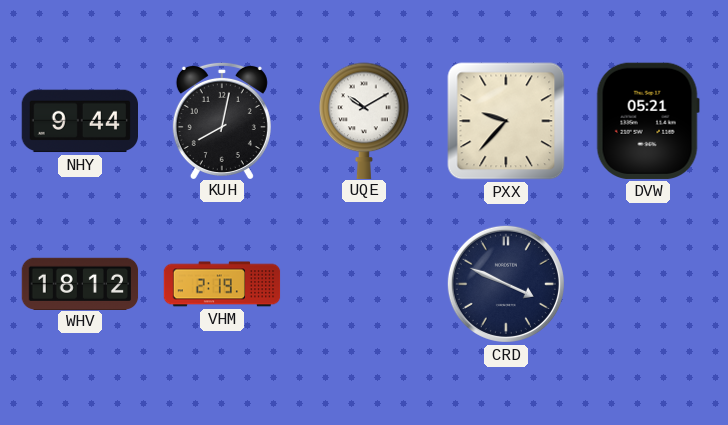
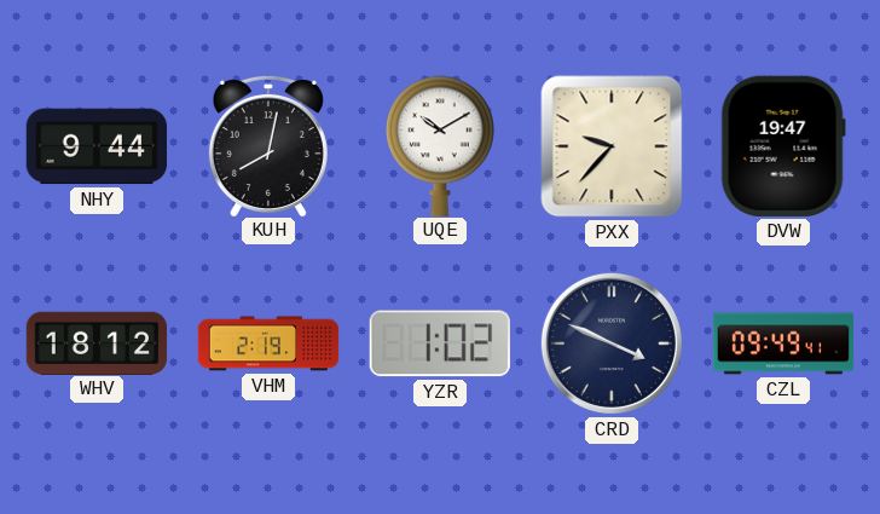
DVW: 05:21 -> 19:47
YZR: none -> 1:02
CZL: none -> 09:49
